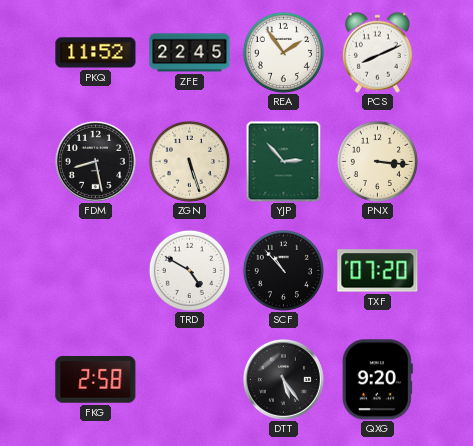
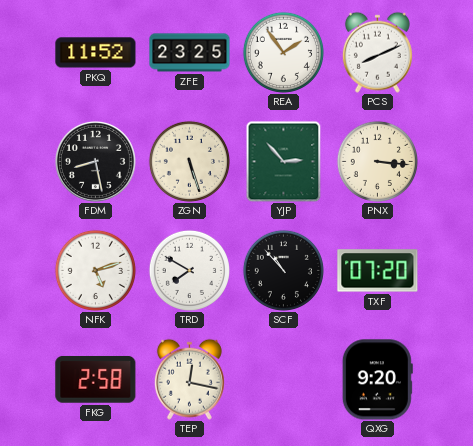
ZFE: 22:45 -> 23:25
NFK: none -> 5:12
TRD: 4:50 -> 7:50
TEP: none -> 12:17
DTT: 5:24 -> none
